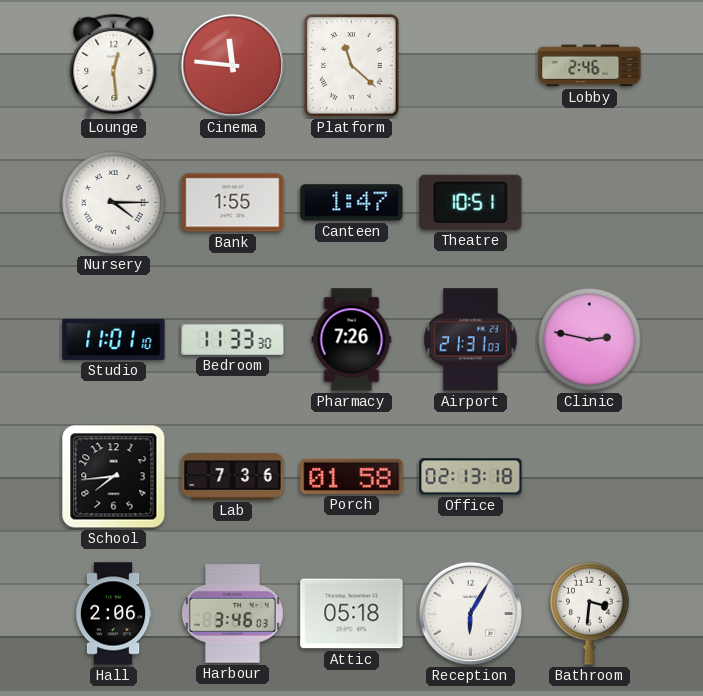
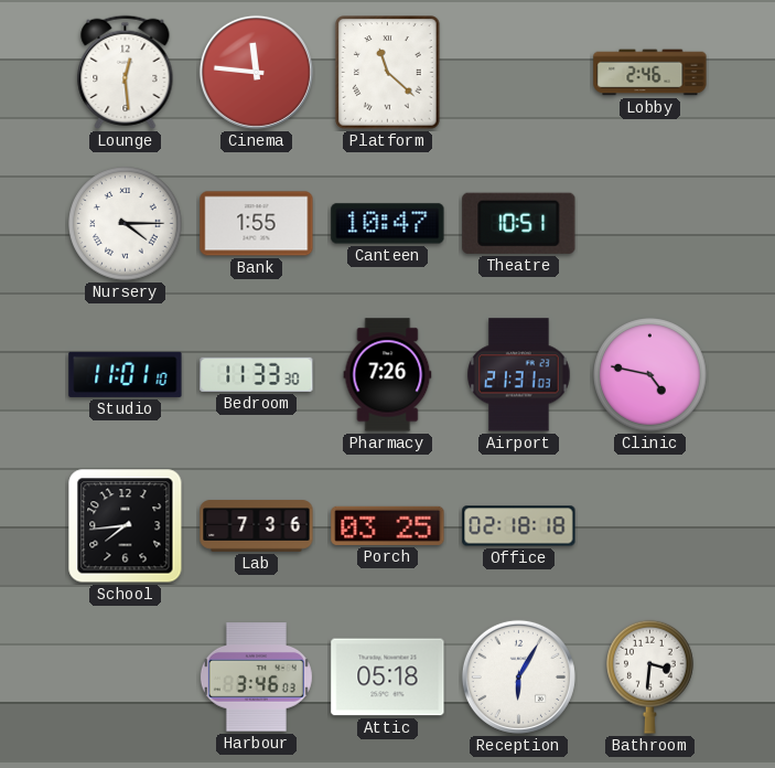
Canteen: 1:47 -> 10:47
Clinic: 2:47 -> 4:47
Porch: 01:58 -> 03:25
Office: 02:13 -> 02:18
Hall: 2:06 -> none
